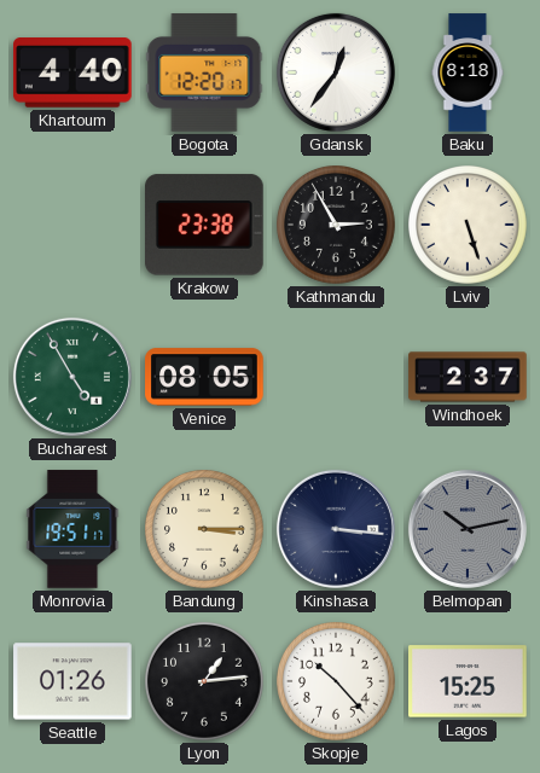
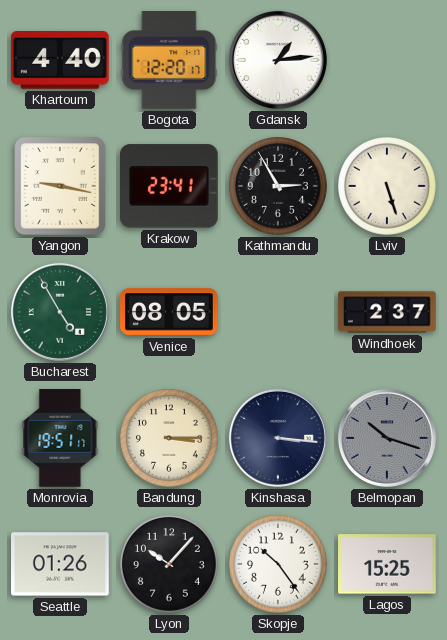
Gdansk: 12:36 -> 1:14
Baku: 8:18 -> none
Yangon: none -> 9:17
Krakow: 23:38 -> 23:41
Belmopan: 10:13 -> 10:18
Lyon: 1:14 -> 10:07
Skopje: 10:23 -> 10:24
